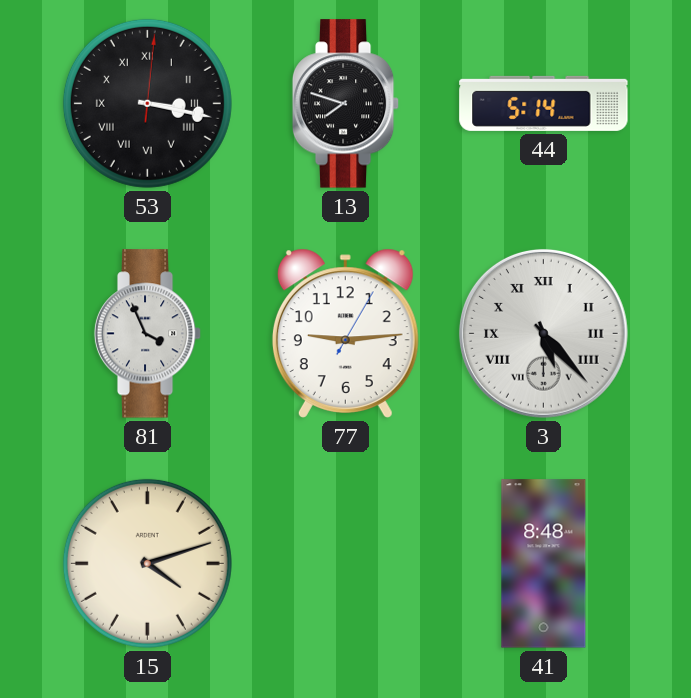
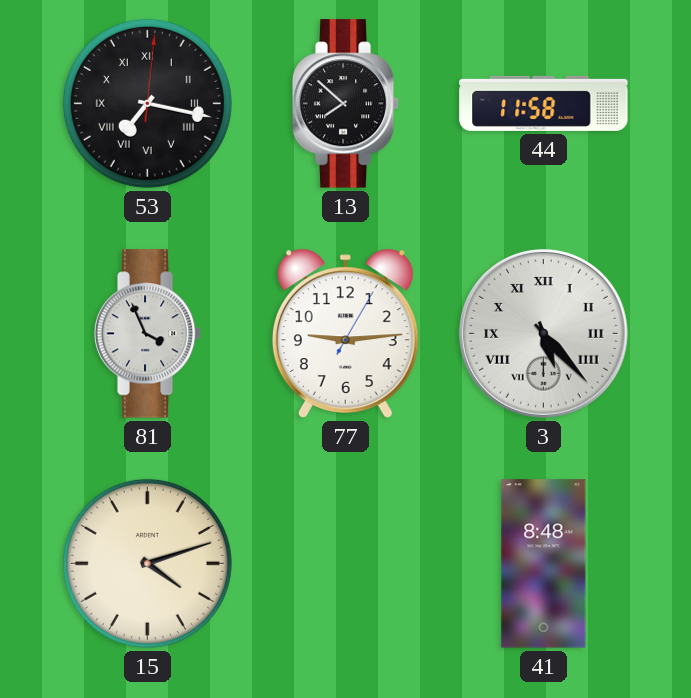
53: 3:17 -> 7:17
13: 7:48 -> 7:52
44: 5:14 -> 11:58
